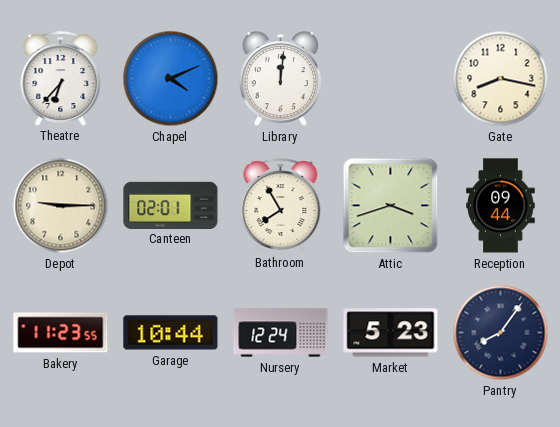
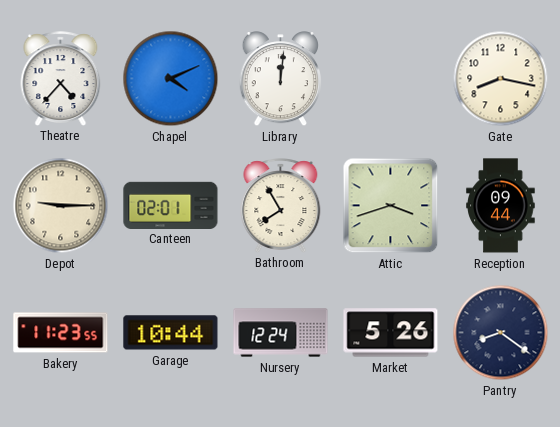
Theatre: 6:37 -> 4:37
Market: 5:23 -> 5:26
Pantry: 8:06 -> 8:21
